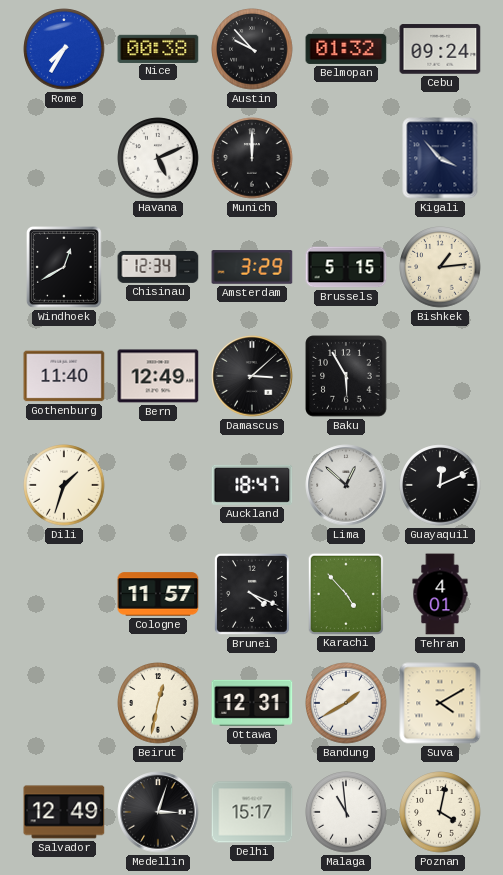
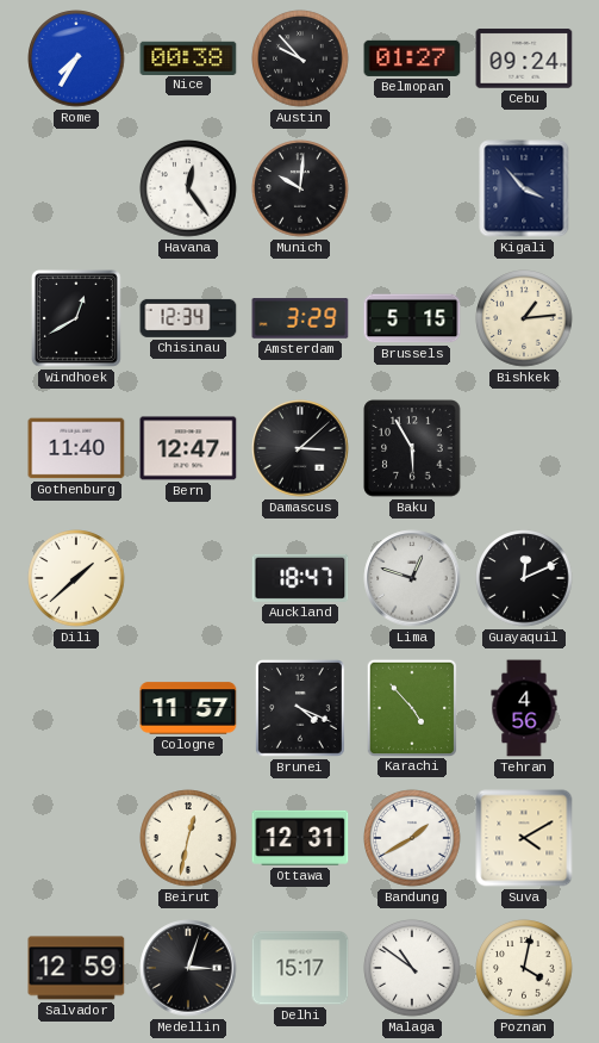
Belmopan: 01:32 -> 01:27
Havana: 5:11 -> 12:24
Munich: 12:00 -> 10:01
Bern: 12:49 -> 12:47
Dili: 1:33 -> 1:38
Lima: 12:52 -> 12:48
Tehran: 4:01 -> 4:56
Salvador: 12:49 -> 12:59
Malaga: 10:59 -> 10:51
